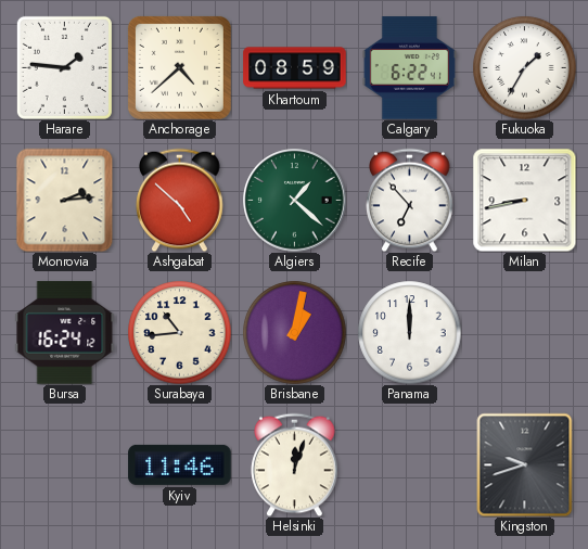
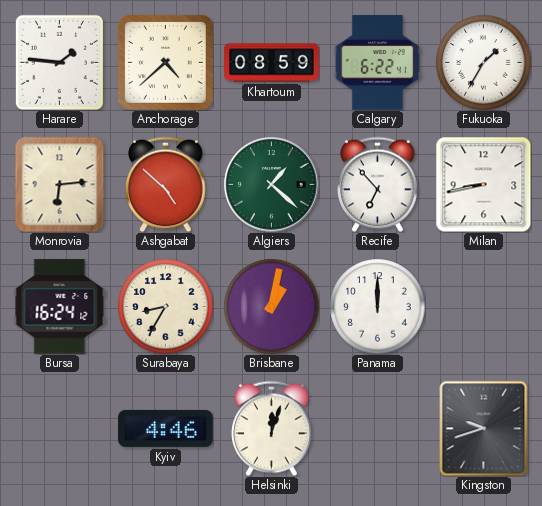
Monrovia: 2:14 -> 6:14
Surabaya: 10:44 -> 8:35
Kyiv: 11:46 -> 4:46
